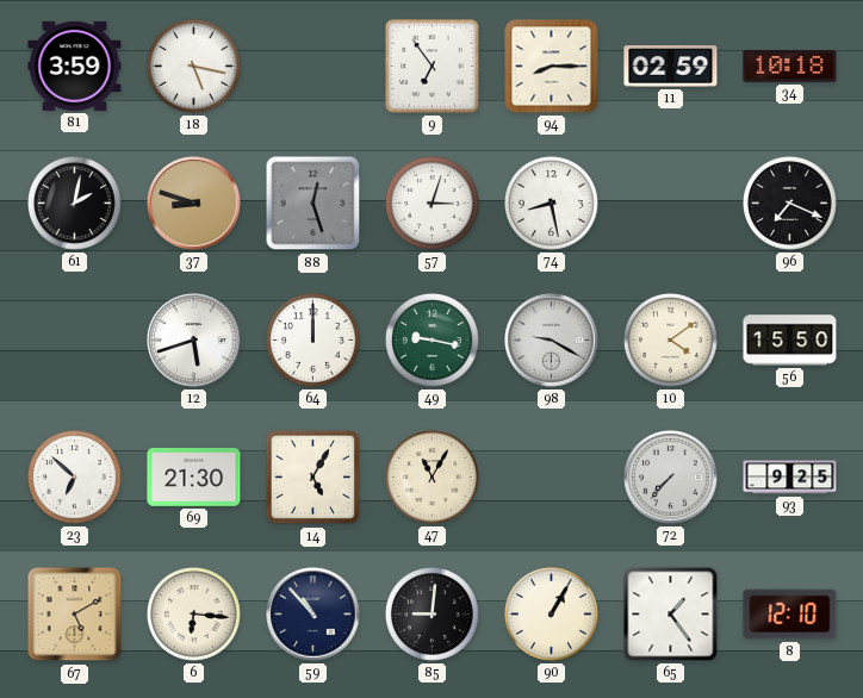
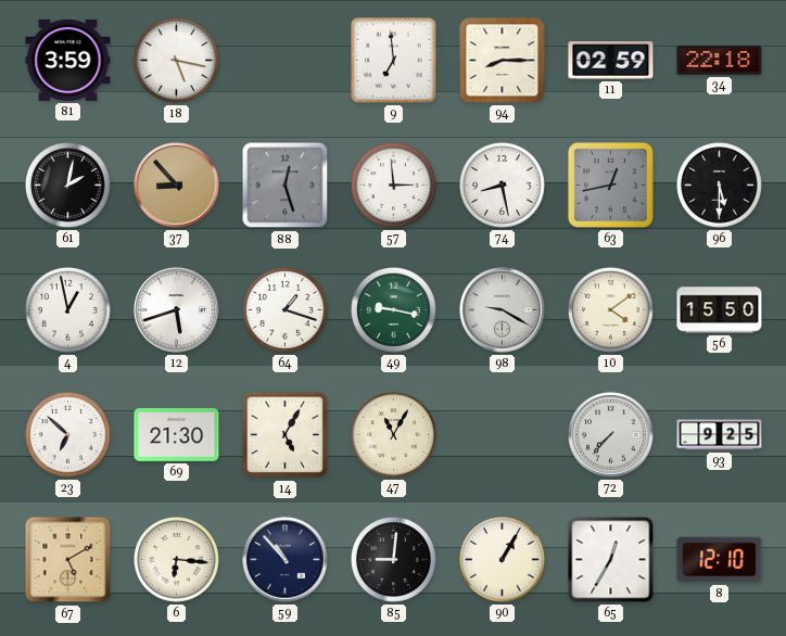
9: 6:54 -> 6:59
34: 10:18 -> 22:18
37: 8:48 -> 8:53
57: 3:03 -> 2:59
63: none -> 12:43
96: 7:19 -> 5:30
4: none -> 12:58
64: 12:00 -> 1:18
65: 1:24 -> 12:35
